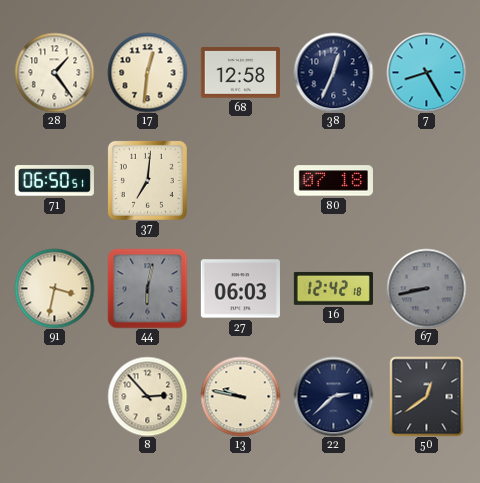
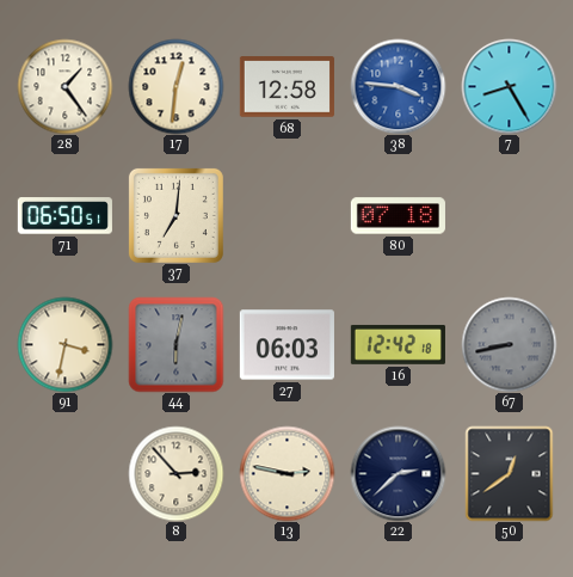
38: 12:34 -> 3:46
38 dial: navy -> blue
13: 9:47 -> 2:47
